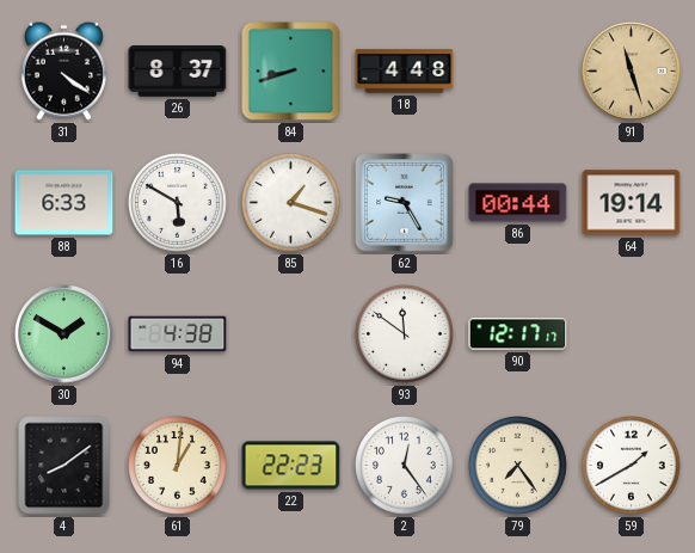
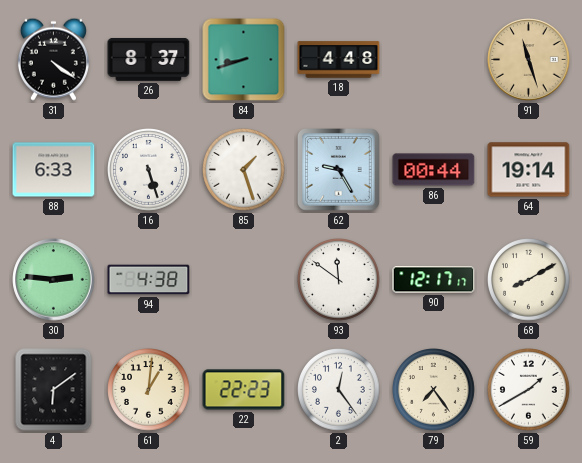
16: 5:50 -> 5:27
85: 1:18 -> 1:27
30: 1:50 -> 2:46
68: none -> 8:10
4: 8:09 -> 6:09
